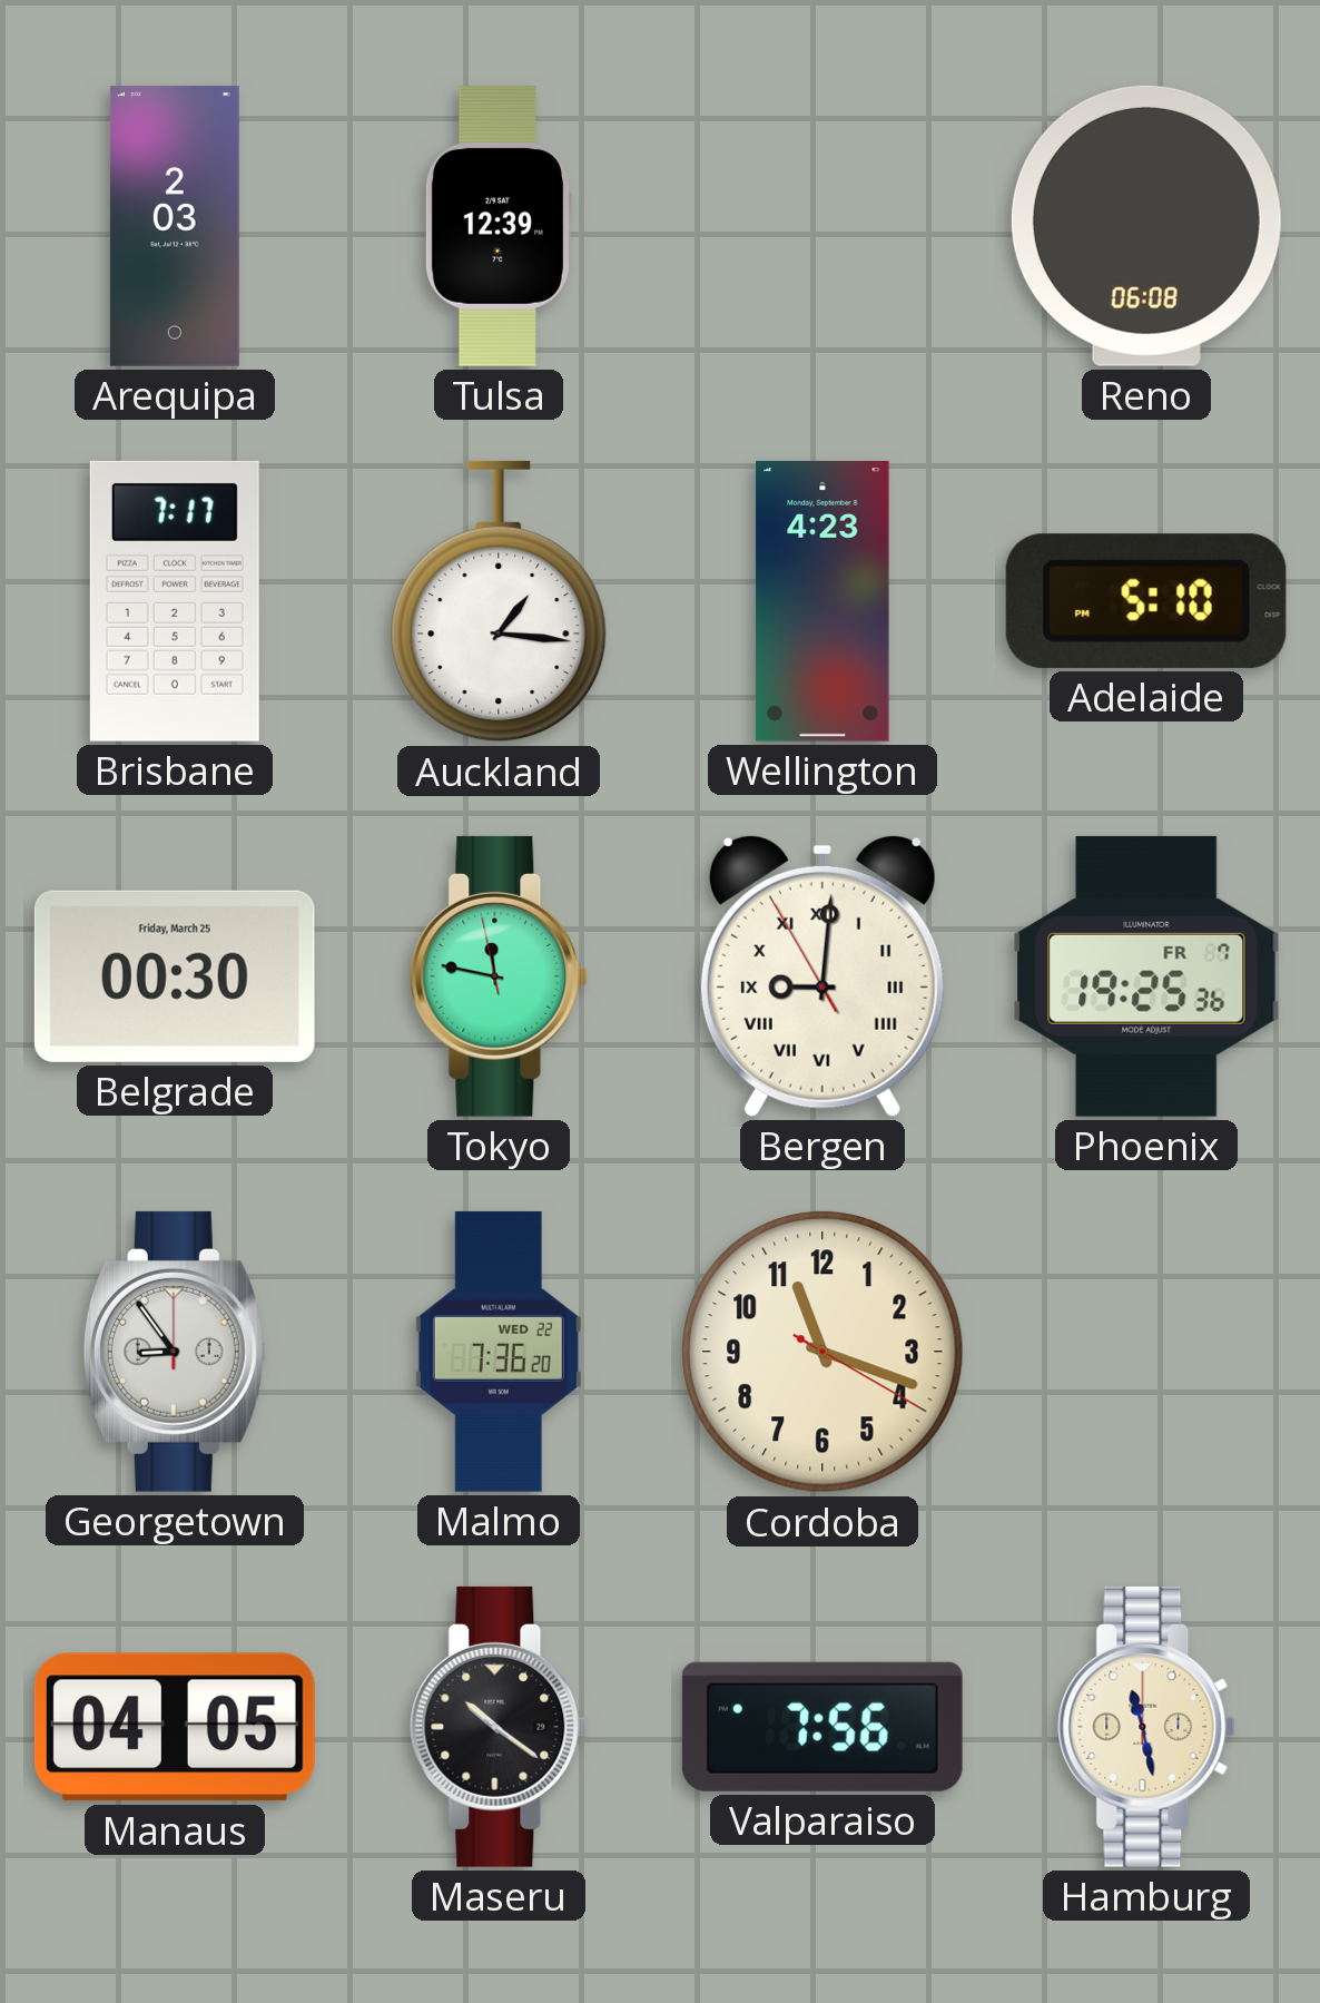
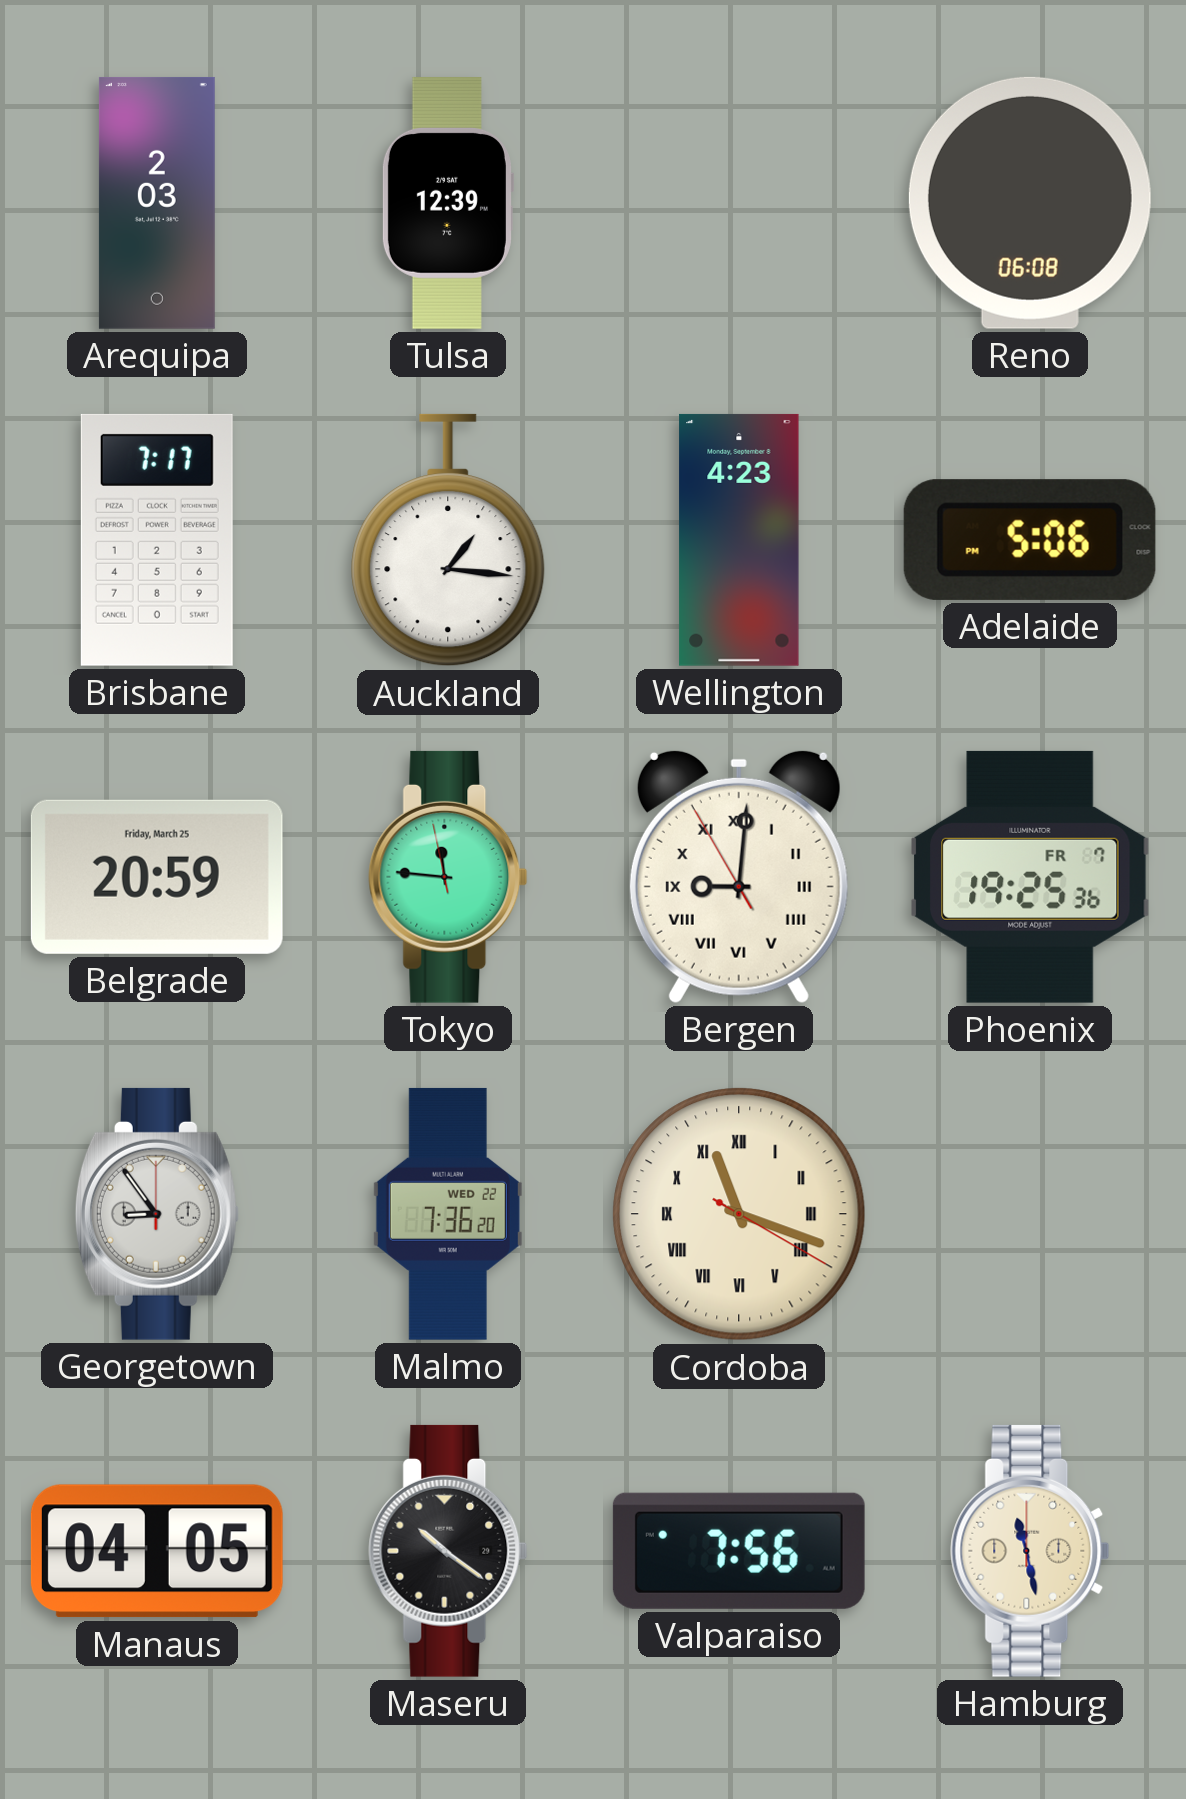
Adelaide: 5:10 -> 5:06
Belgrade: 00:30 -> 20:59
Tokyo: 11:46 -> 11:45
Cordoba numerals: Arabic -> Roman
